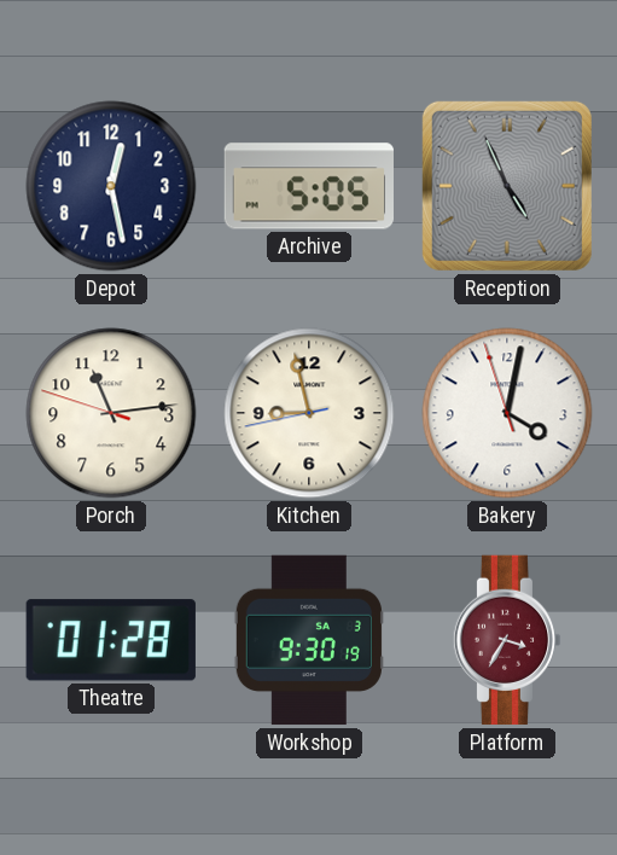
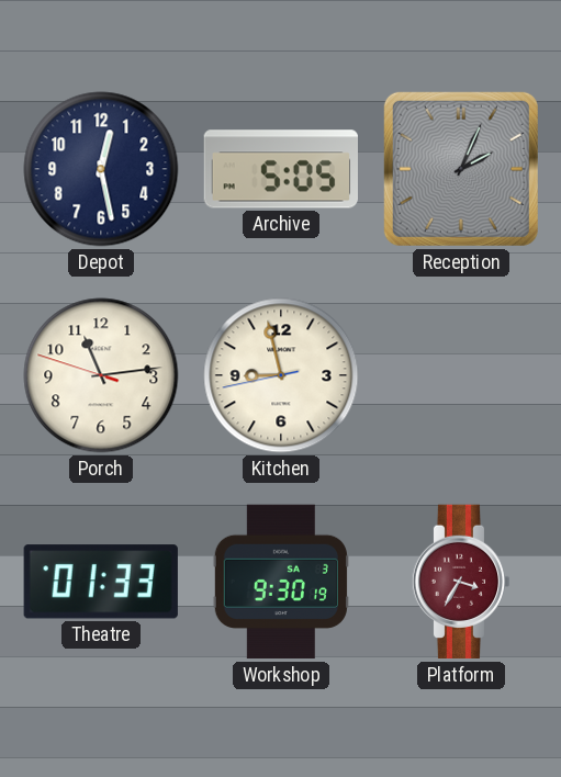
Reception: 4:56 -> 2:04
Bakery: 4:01 -> none
Theatre: 01:28 -> 01:33
